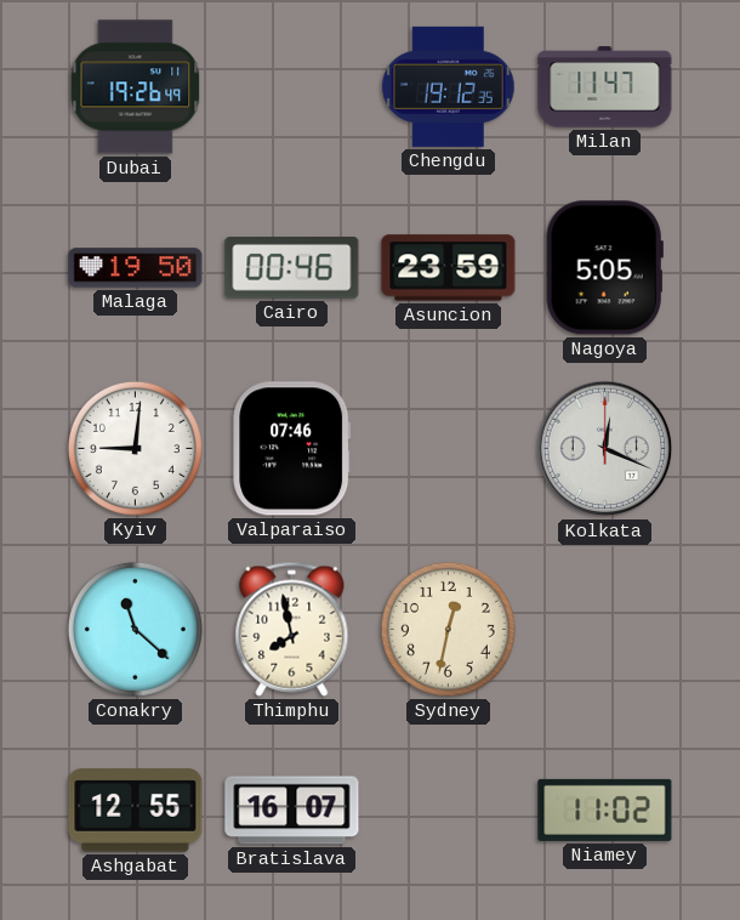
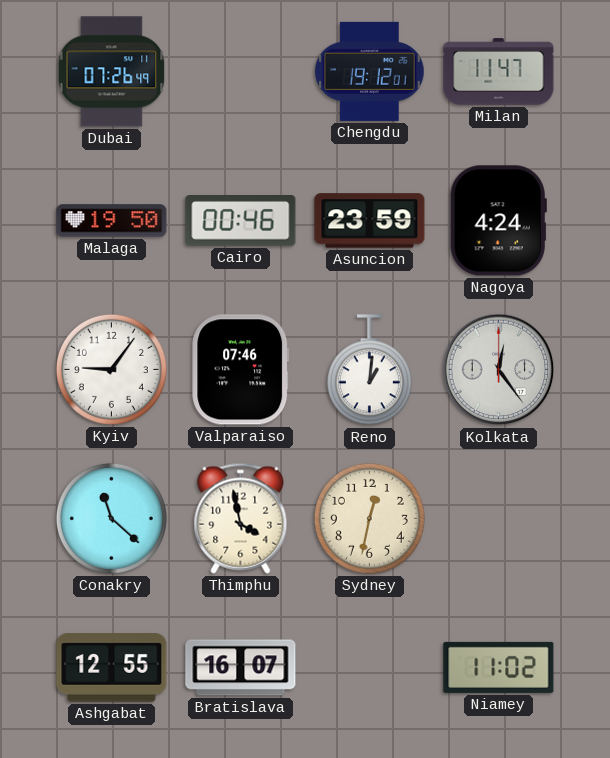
Dubai: 19:26 -> 07:26
Chengdu: 19:12:35 -> 19:12:01
Nagoya: 5:05 -> 4:24
Kyiv: 9:01 -> 9:06
Reno: none -> 1:01
Kolkata: 12:19 -> 12:24
Thimphu: 7:58 -> 3:58
